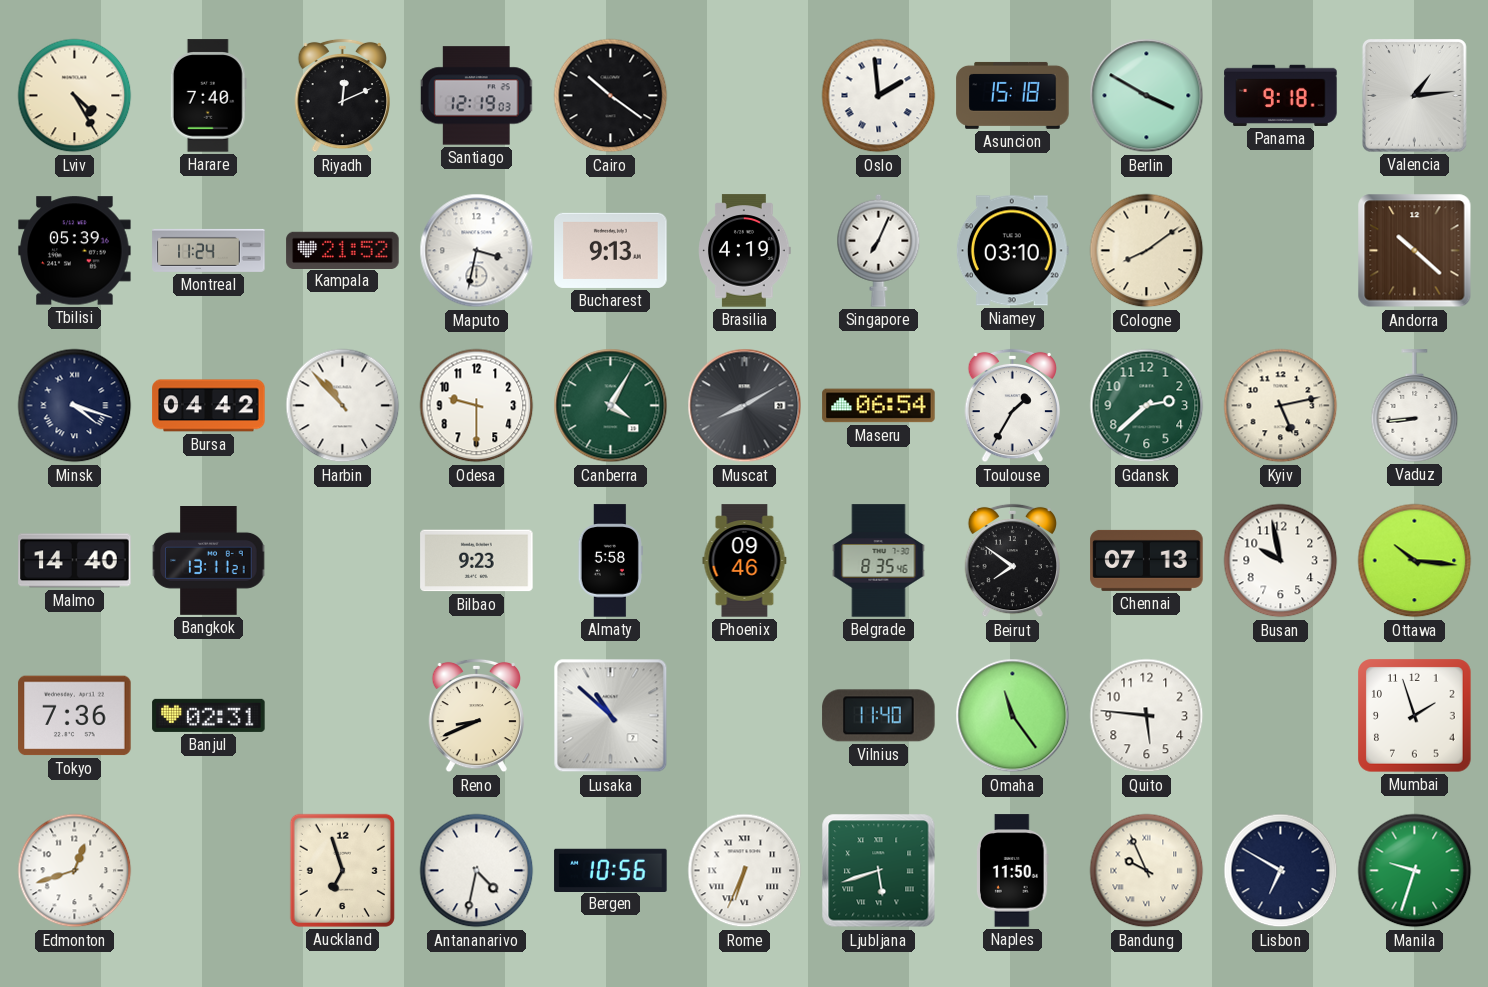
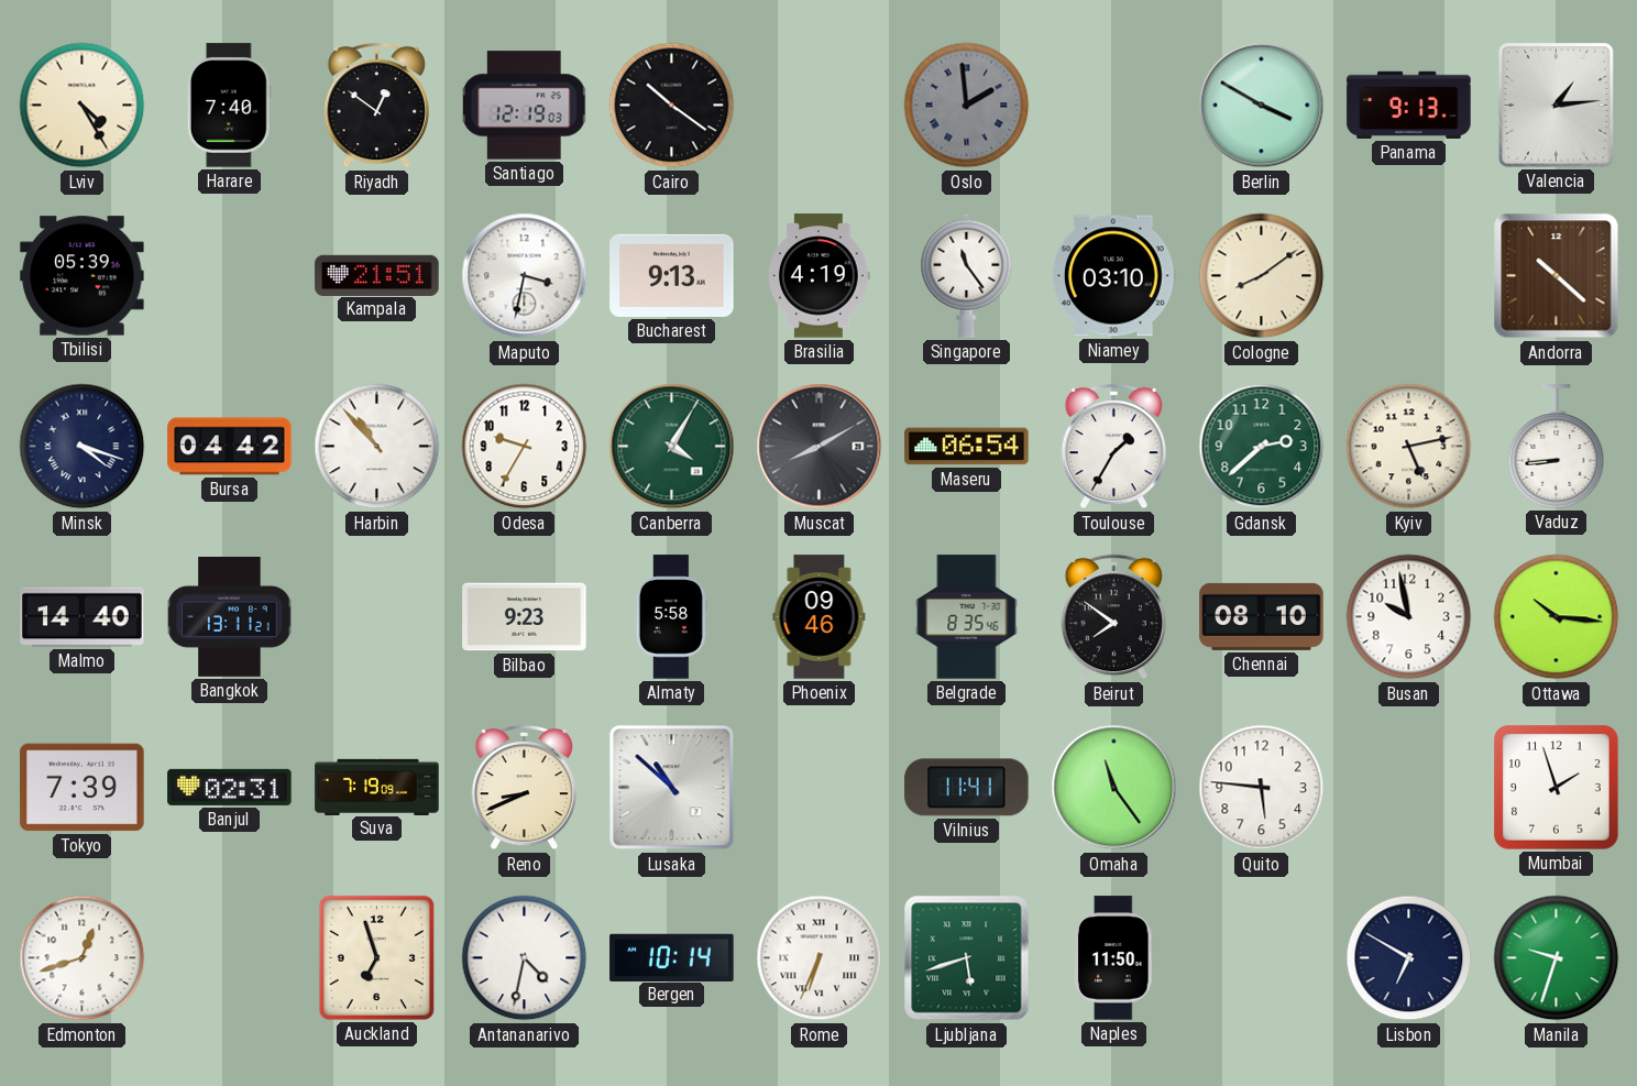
Riyadh: 12:11 -> 12:51
Oslo dial: white -> grey
Asuncion: 15:18 -> none
Panama: 9:18 -> 9:13
Montreal: 11:24 -> none
Kampala: 21:52 -> 21:51
Singapore: 7:04 -> 11:24
Odesa: 9:30 -> 9:35
Chennai: 07:13 -> 08:10
Tokyo: 7:36 -> 7:39
Suva: none -> 7:19
Vilnius: 11:40 -> 11:41
Bergen: 10:56 -> 10:14
Bandung: 9:56 -> none
